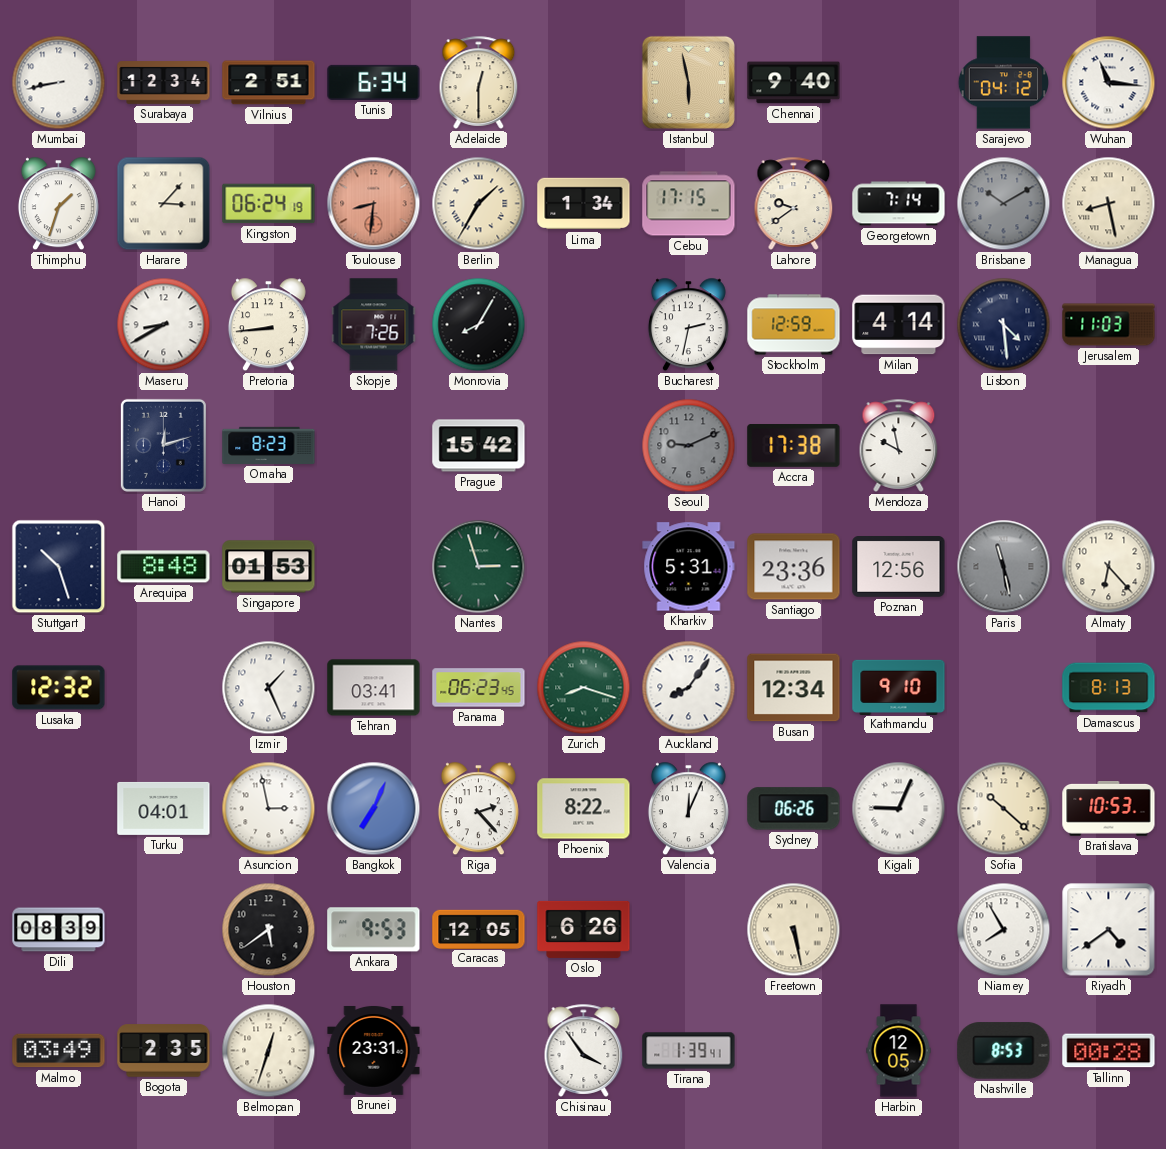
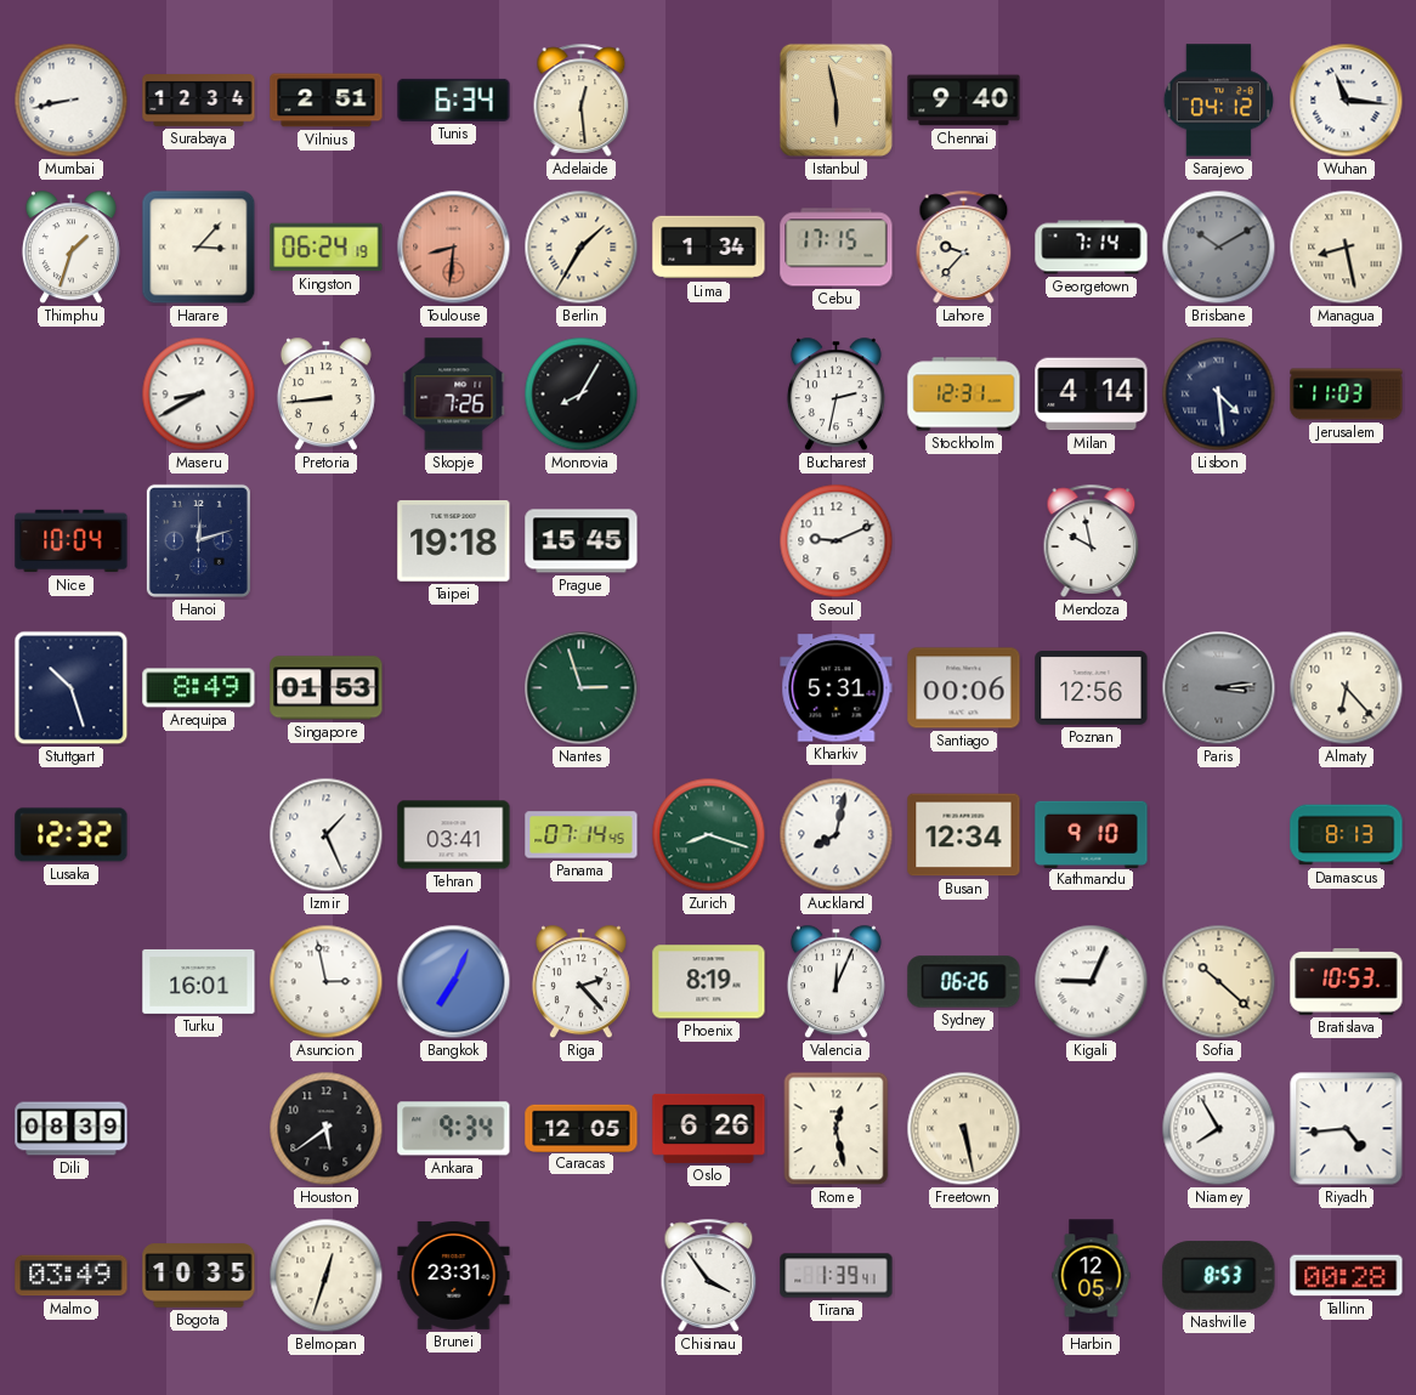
Adelaide: 12:30 -> 12:29
Lahore: 9:39 -> 9:37
Stockholm: 12:59 -> 12:31
Nice: none -> 10:04
Omaha: 8:23 -> none
Taipei: none -> 19:18
Prague: 15:42 -> 15:45
Seoul dial: grey -> white
Accra: 17:38 -> none
Arequipa: 8:48 -> 8:49
Santiago: 23:36 -> 00:06
Paris: 11:28 -> 3:14
Panama: 06:23 -> 07:14
Auckland: 8:06 -> 8:02
Turku: 04:01 -> 16:01
Phoenix: 8:22 -> 8:19
Ankara: 9:53 -> 9:34
Rome: none -> 12:28
Riyadh: 4:39 -> 4:44
Bogota: 2:35 -> 10:35
